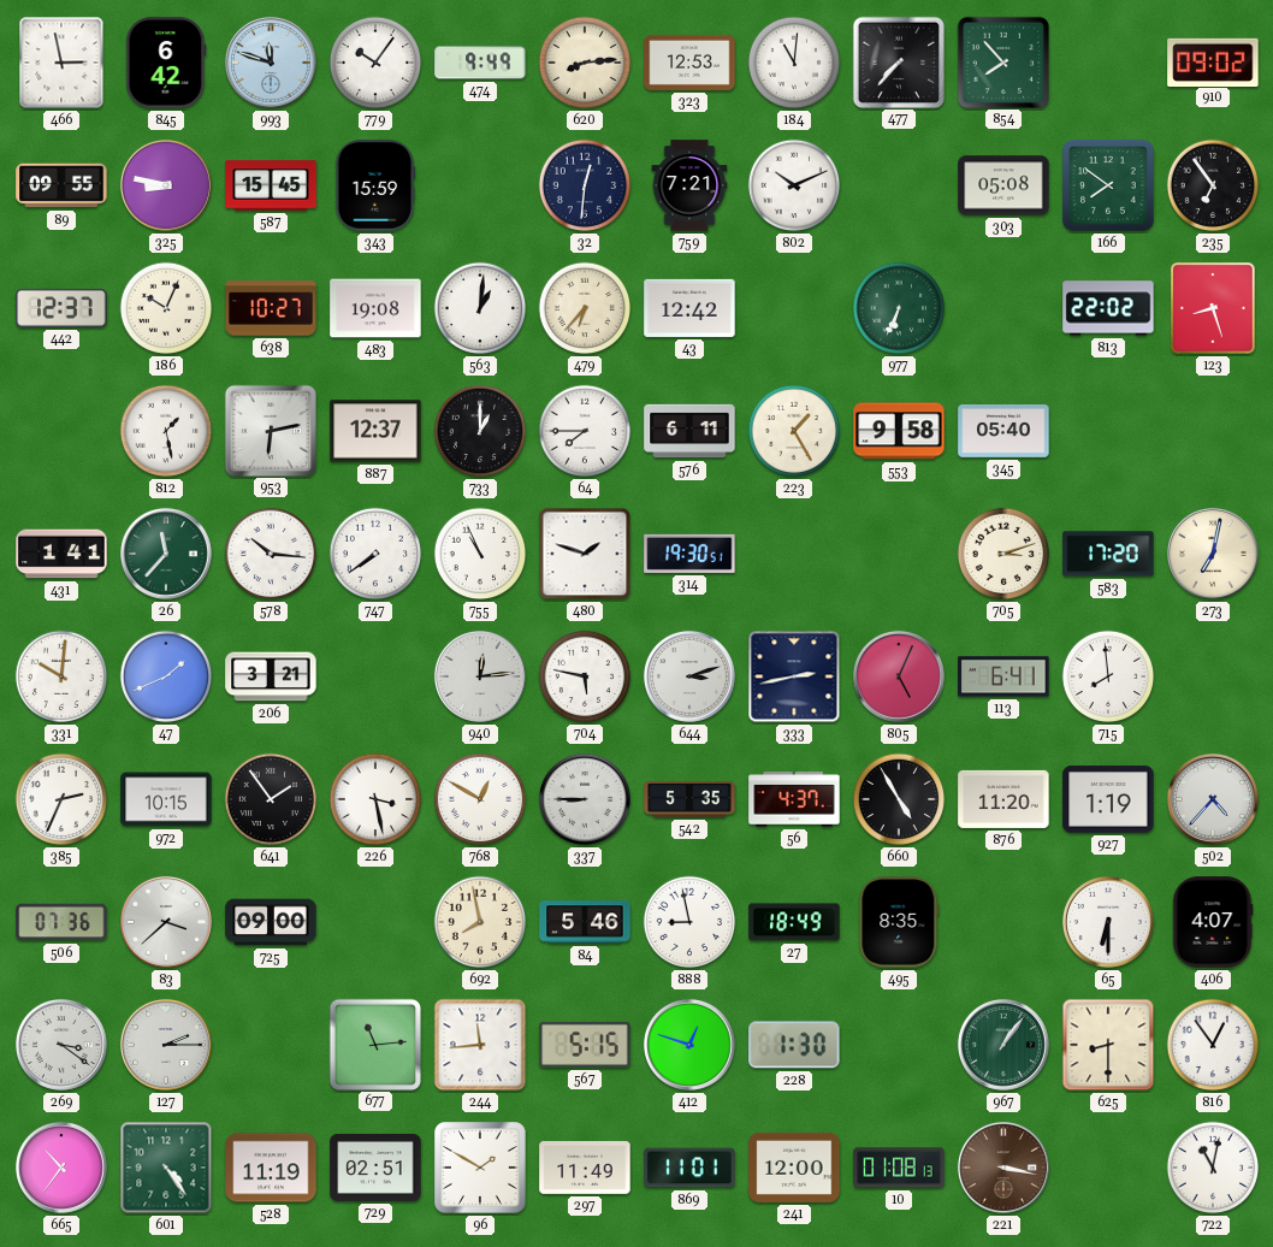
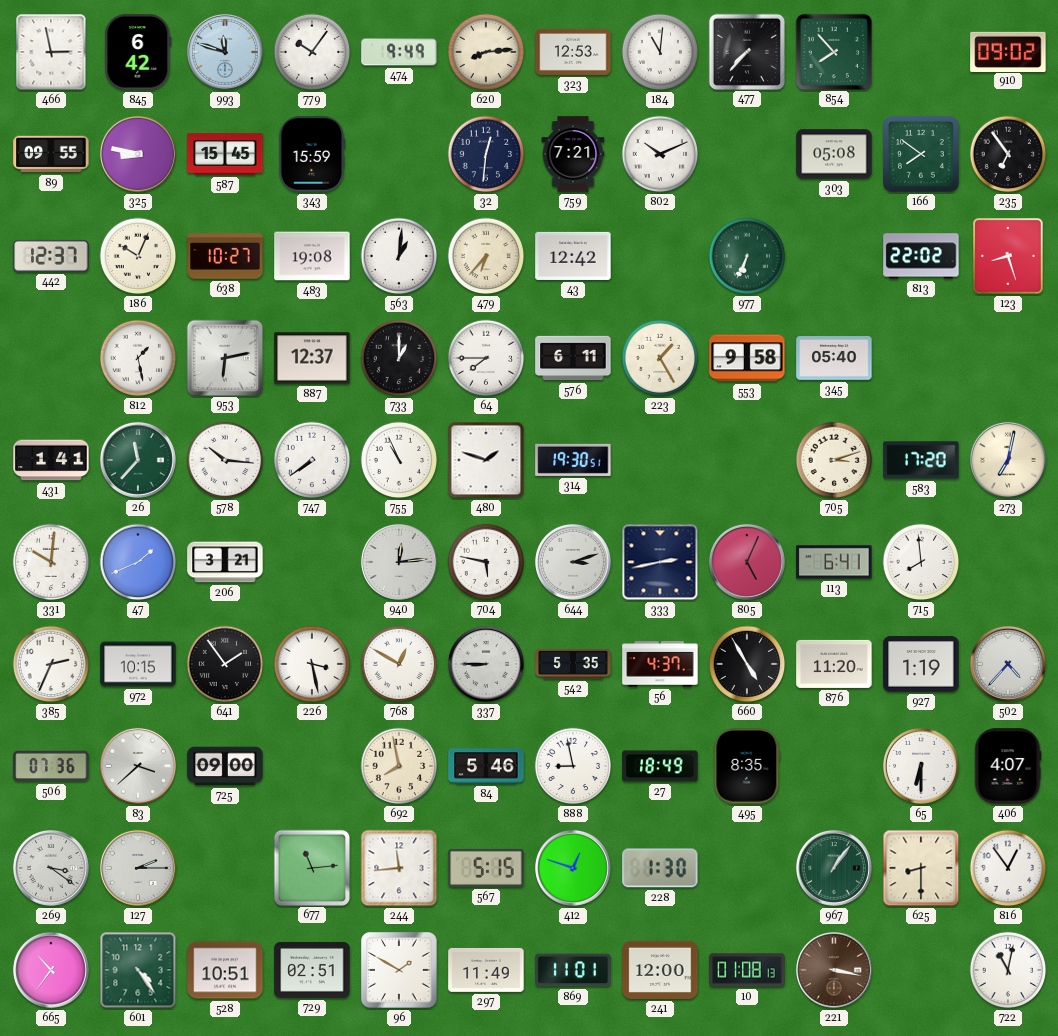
528: 11:19 -> 10:51
